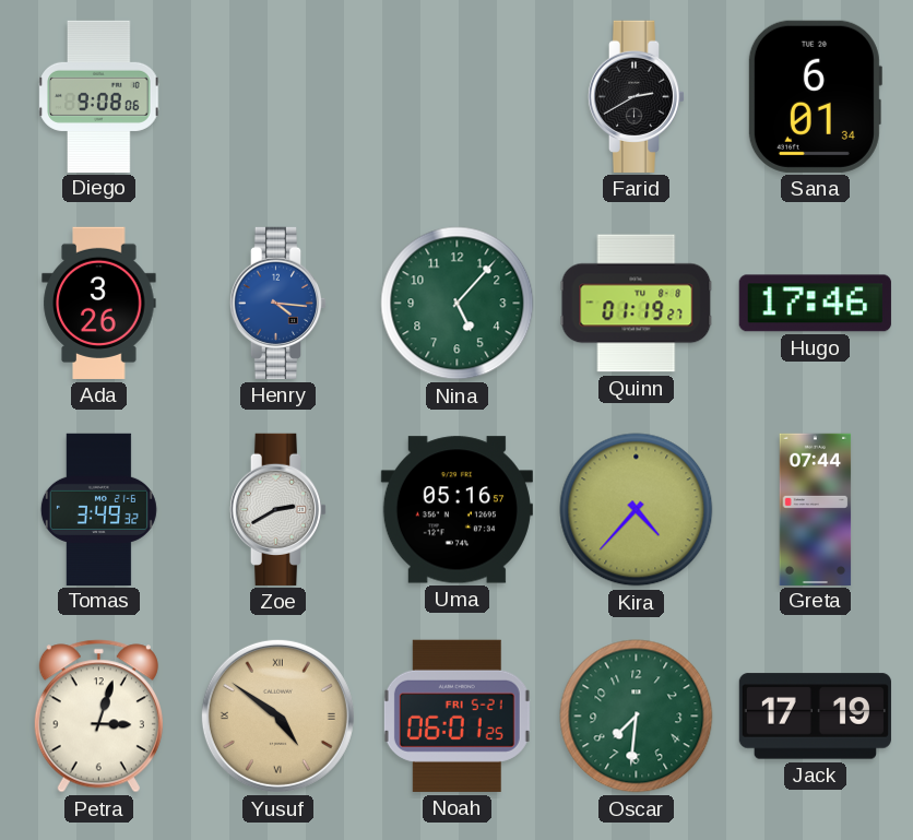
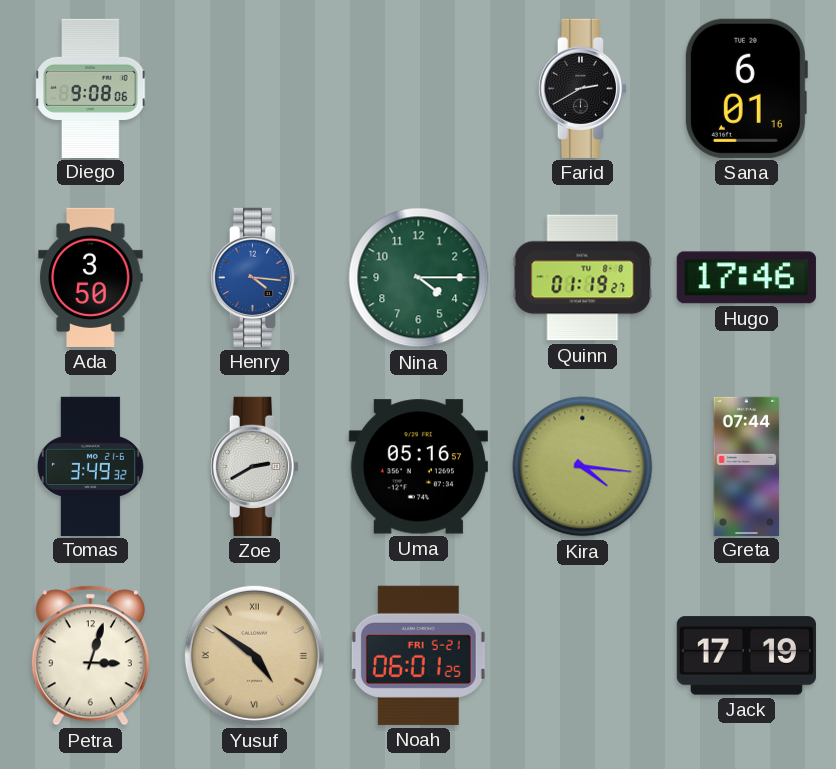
Sana: 6:01:34 -> 6:01:16
Ada: 3:26 -> 3:50
Nina: 5:07 -> 4:15
Kira: 4:37 -> 4:16
Oscar: 7:31 -> none
